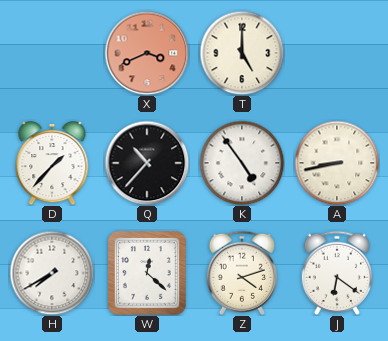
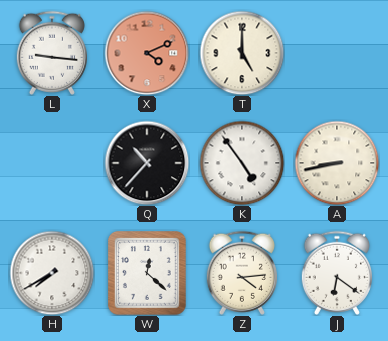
L: none -> 9:16
X: 3:41 -> 4:11
D: 1:37 -> none
Z: 4:12 -> 4:14
